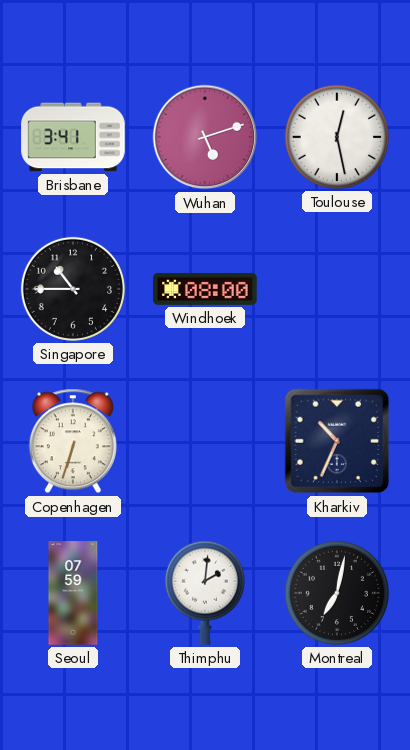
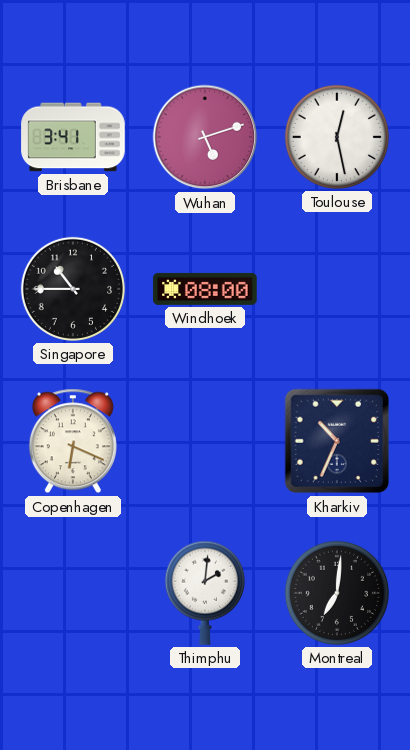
Copenhagen: 6:33 -> 6:19
Seoul: 07:59 -> none
Montreal: 7:02 -> 7:01
